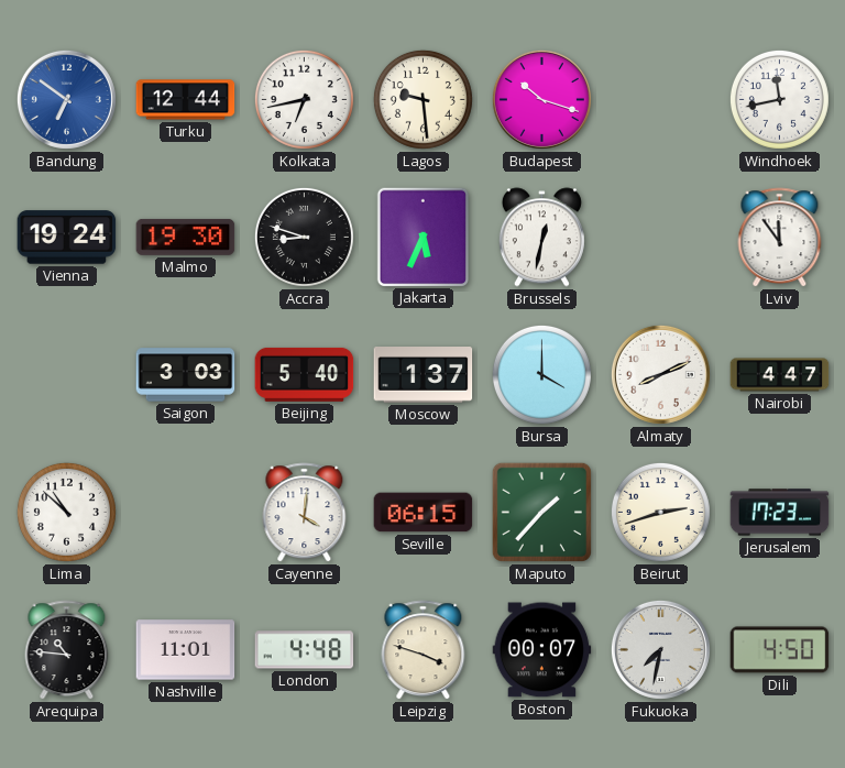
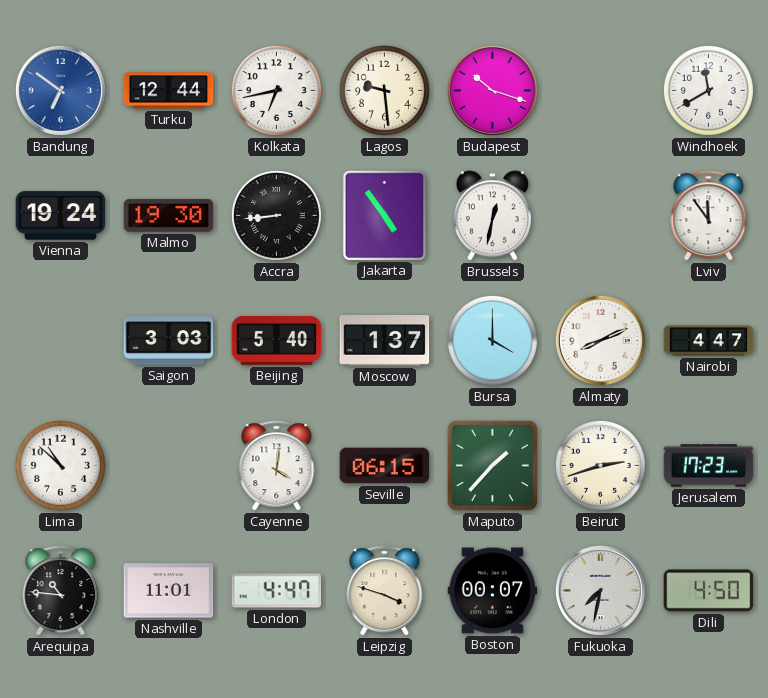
Windhoek: 11:43 -> 11:40
Accra: 8:48 -> 8:44
Jakarta: 5:34 -> 4:54
London: 4:48 -> 4:47
